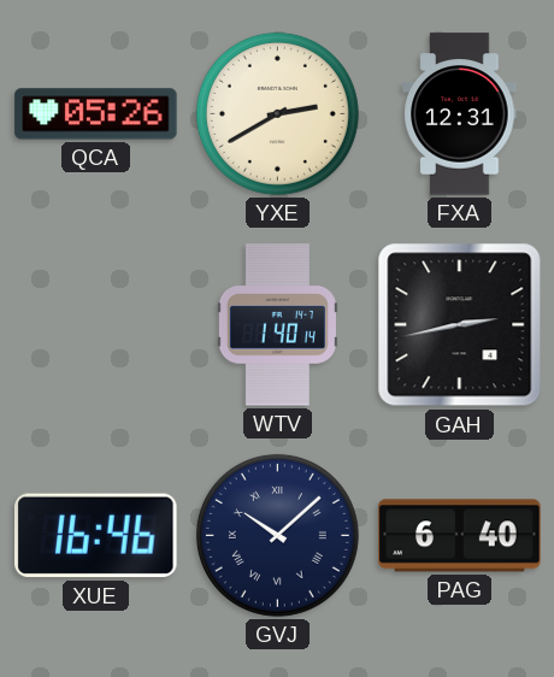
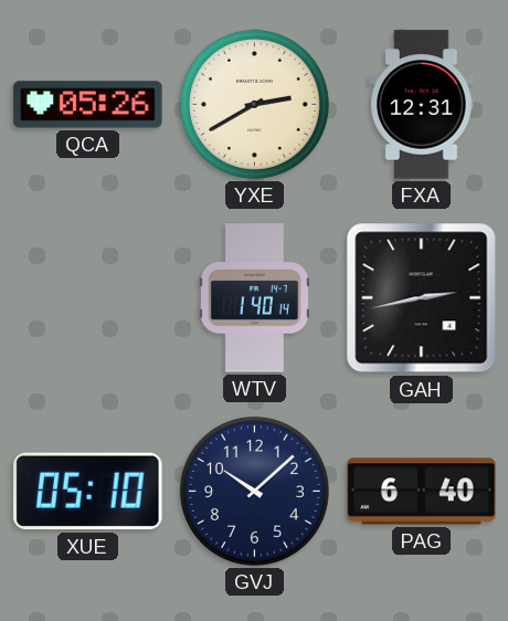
XUE: 16:46 -> 05:10
GVJ numerals: Roman -> Arabic
